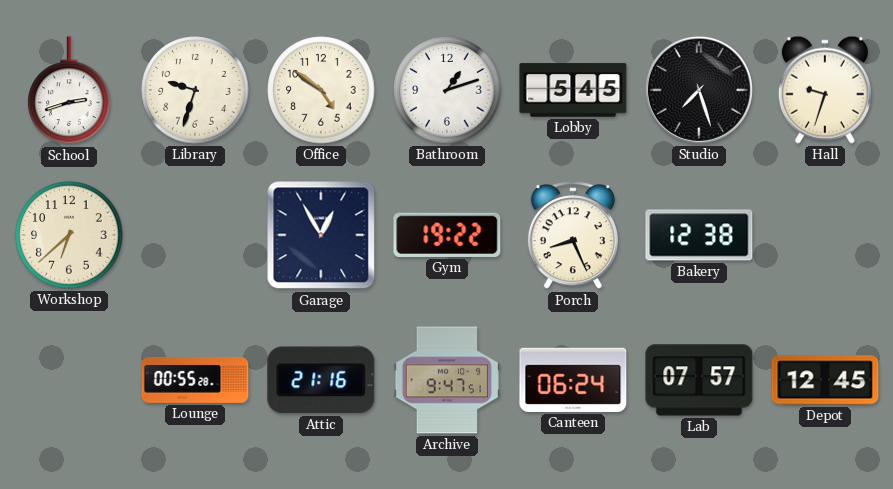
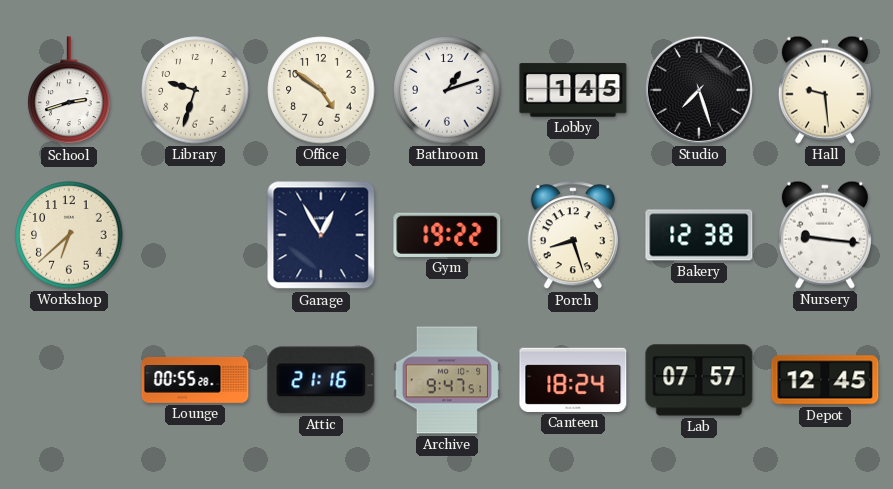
Lobby: 5:45 -> 1:45
Hall: 9:33 -> 9:29
Porch: 8:26 -> 8:27
Nursery: none -> 9:16
Canteen: 06:24 -> 18:24
